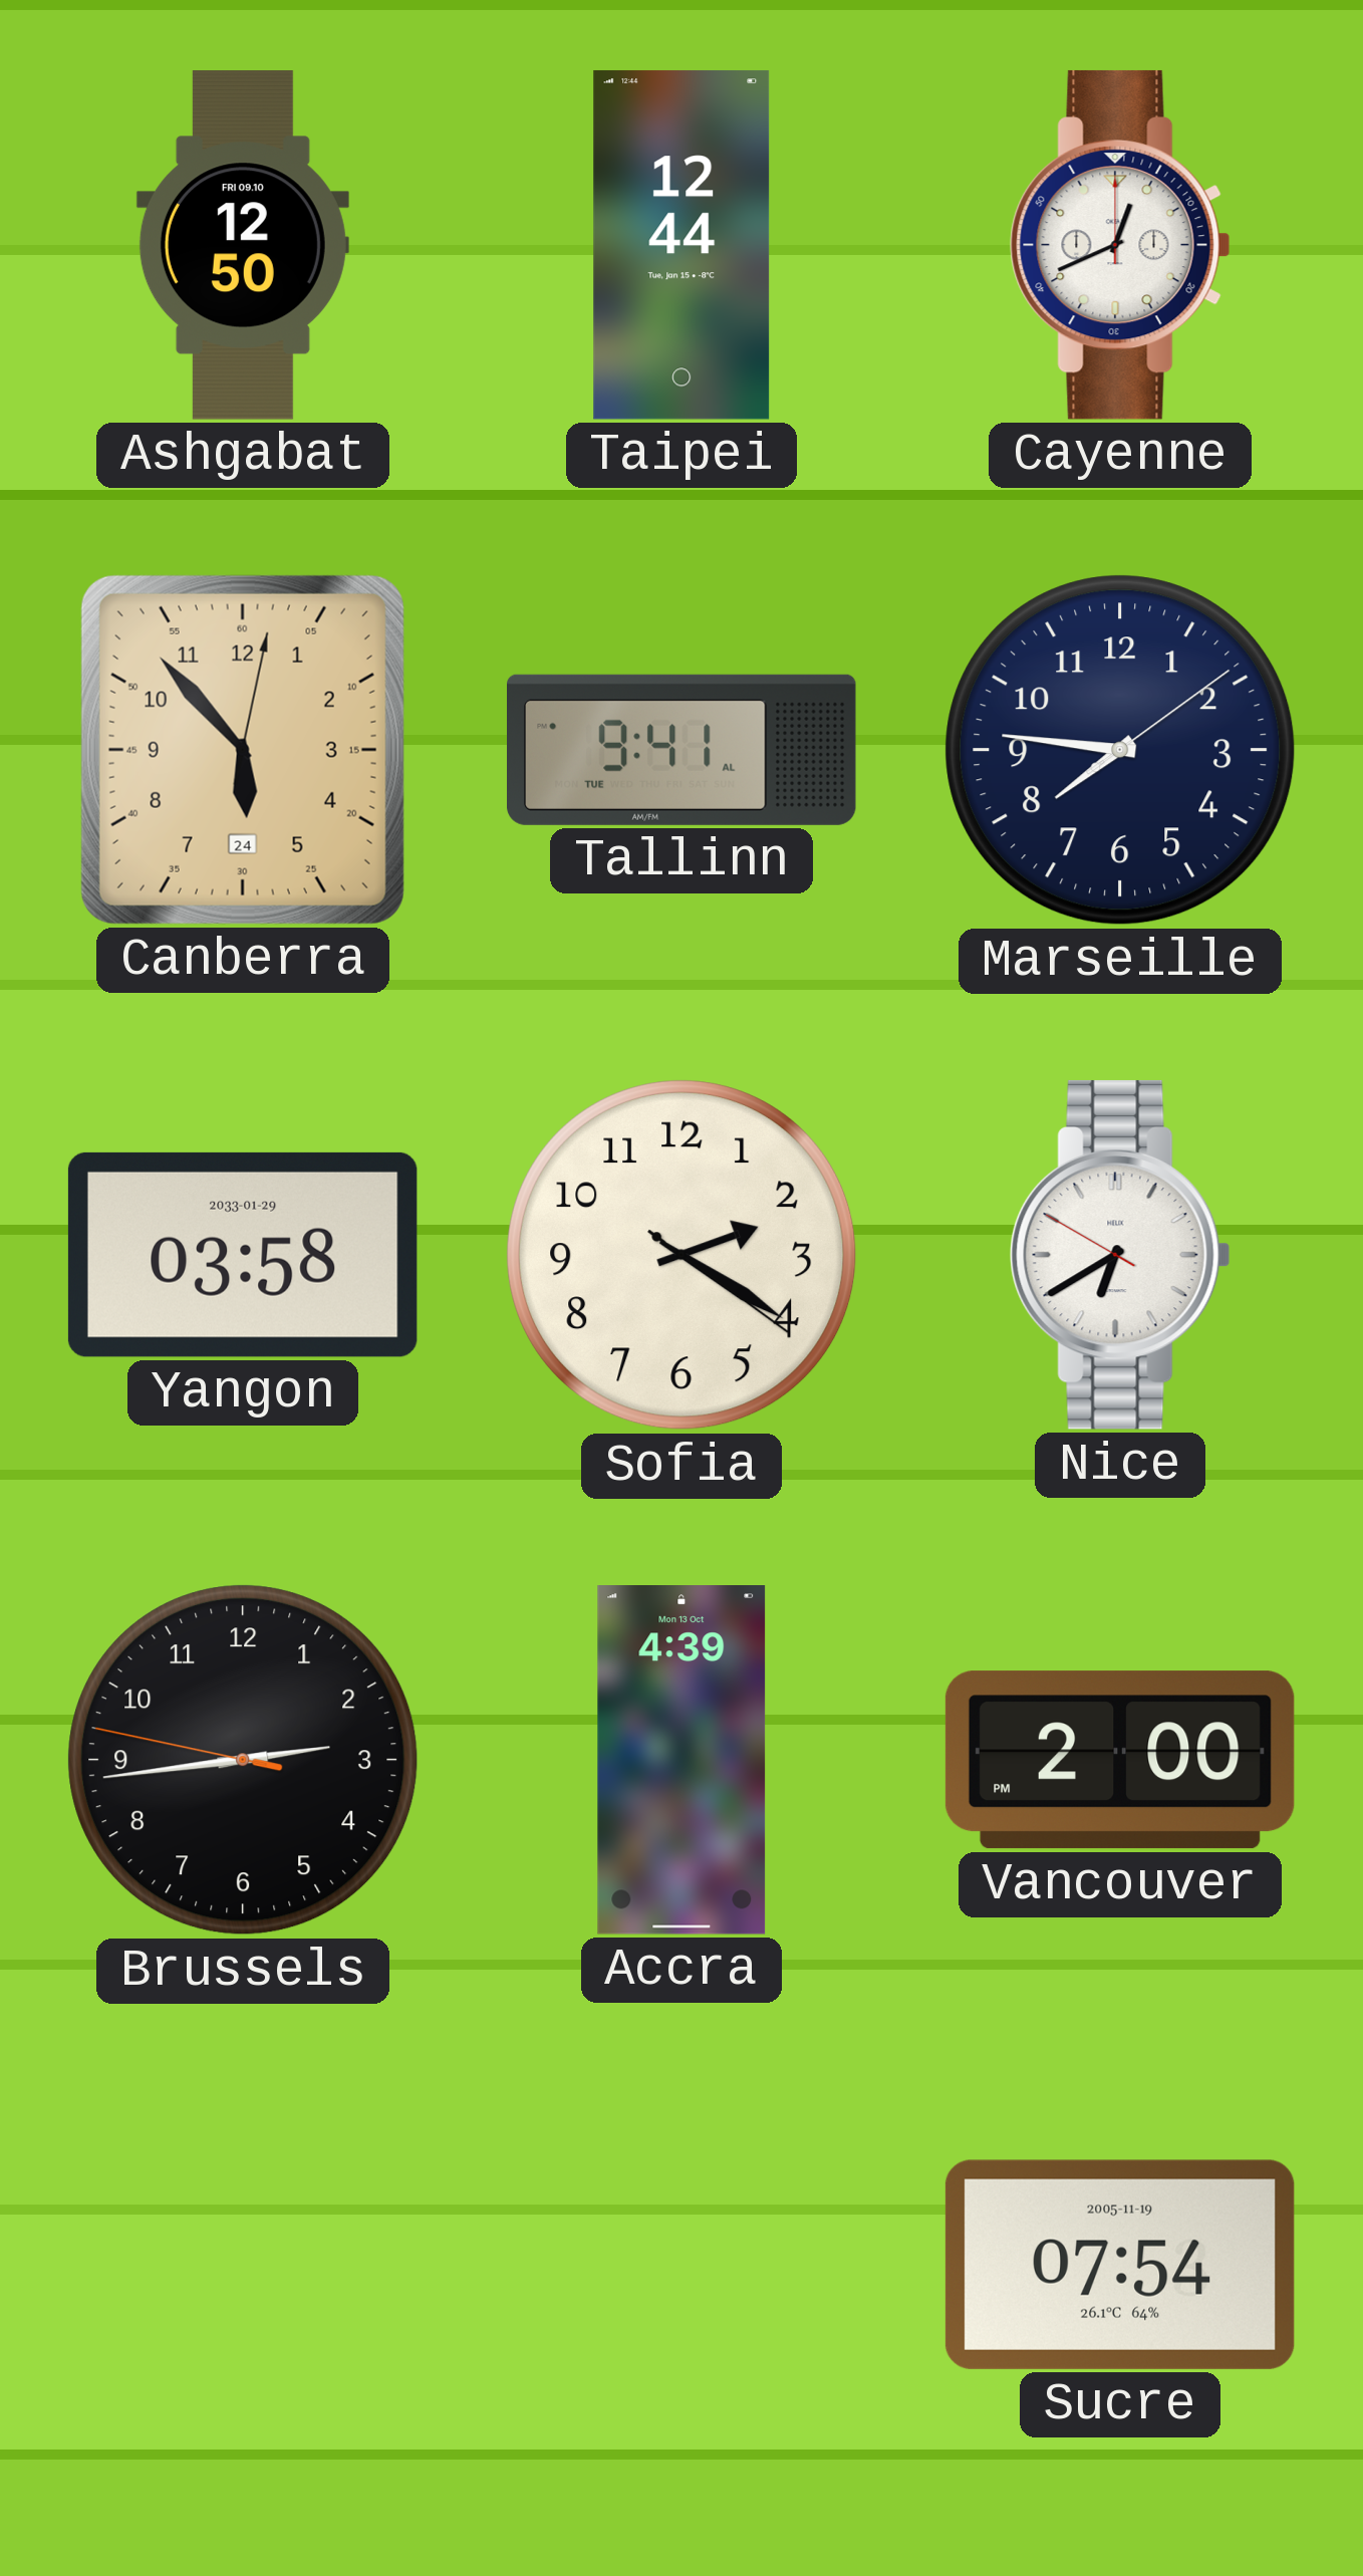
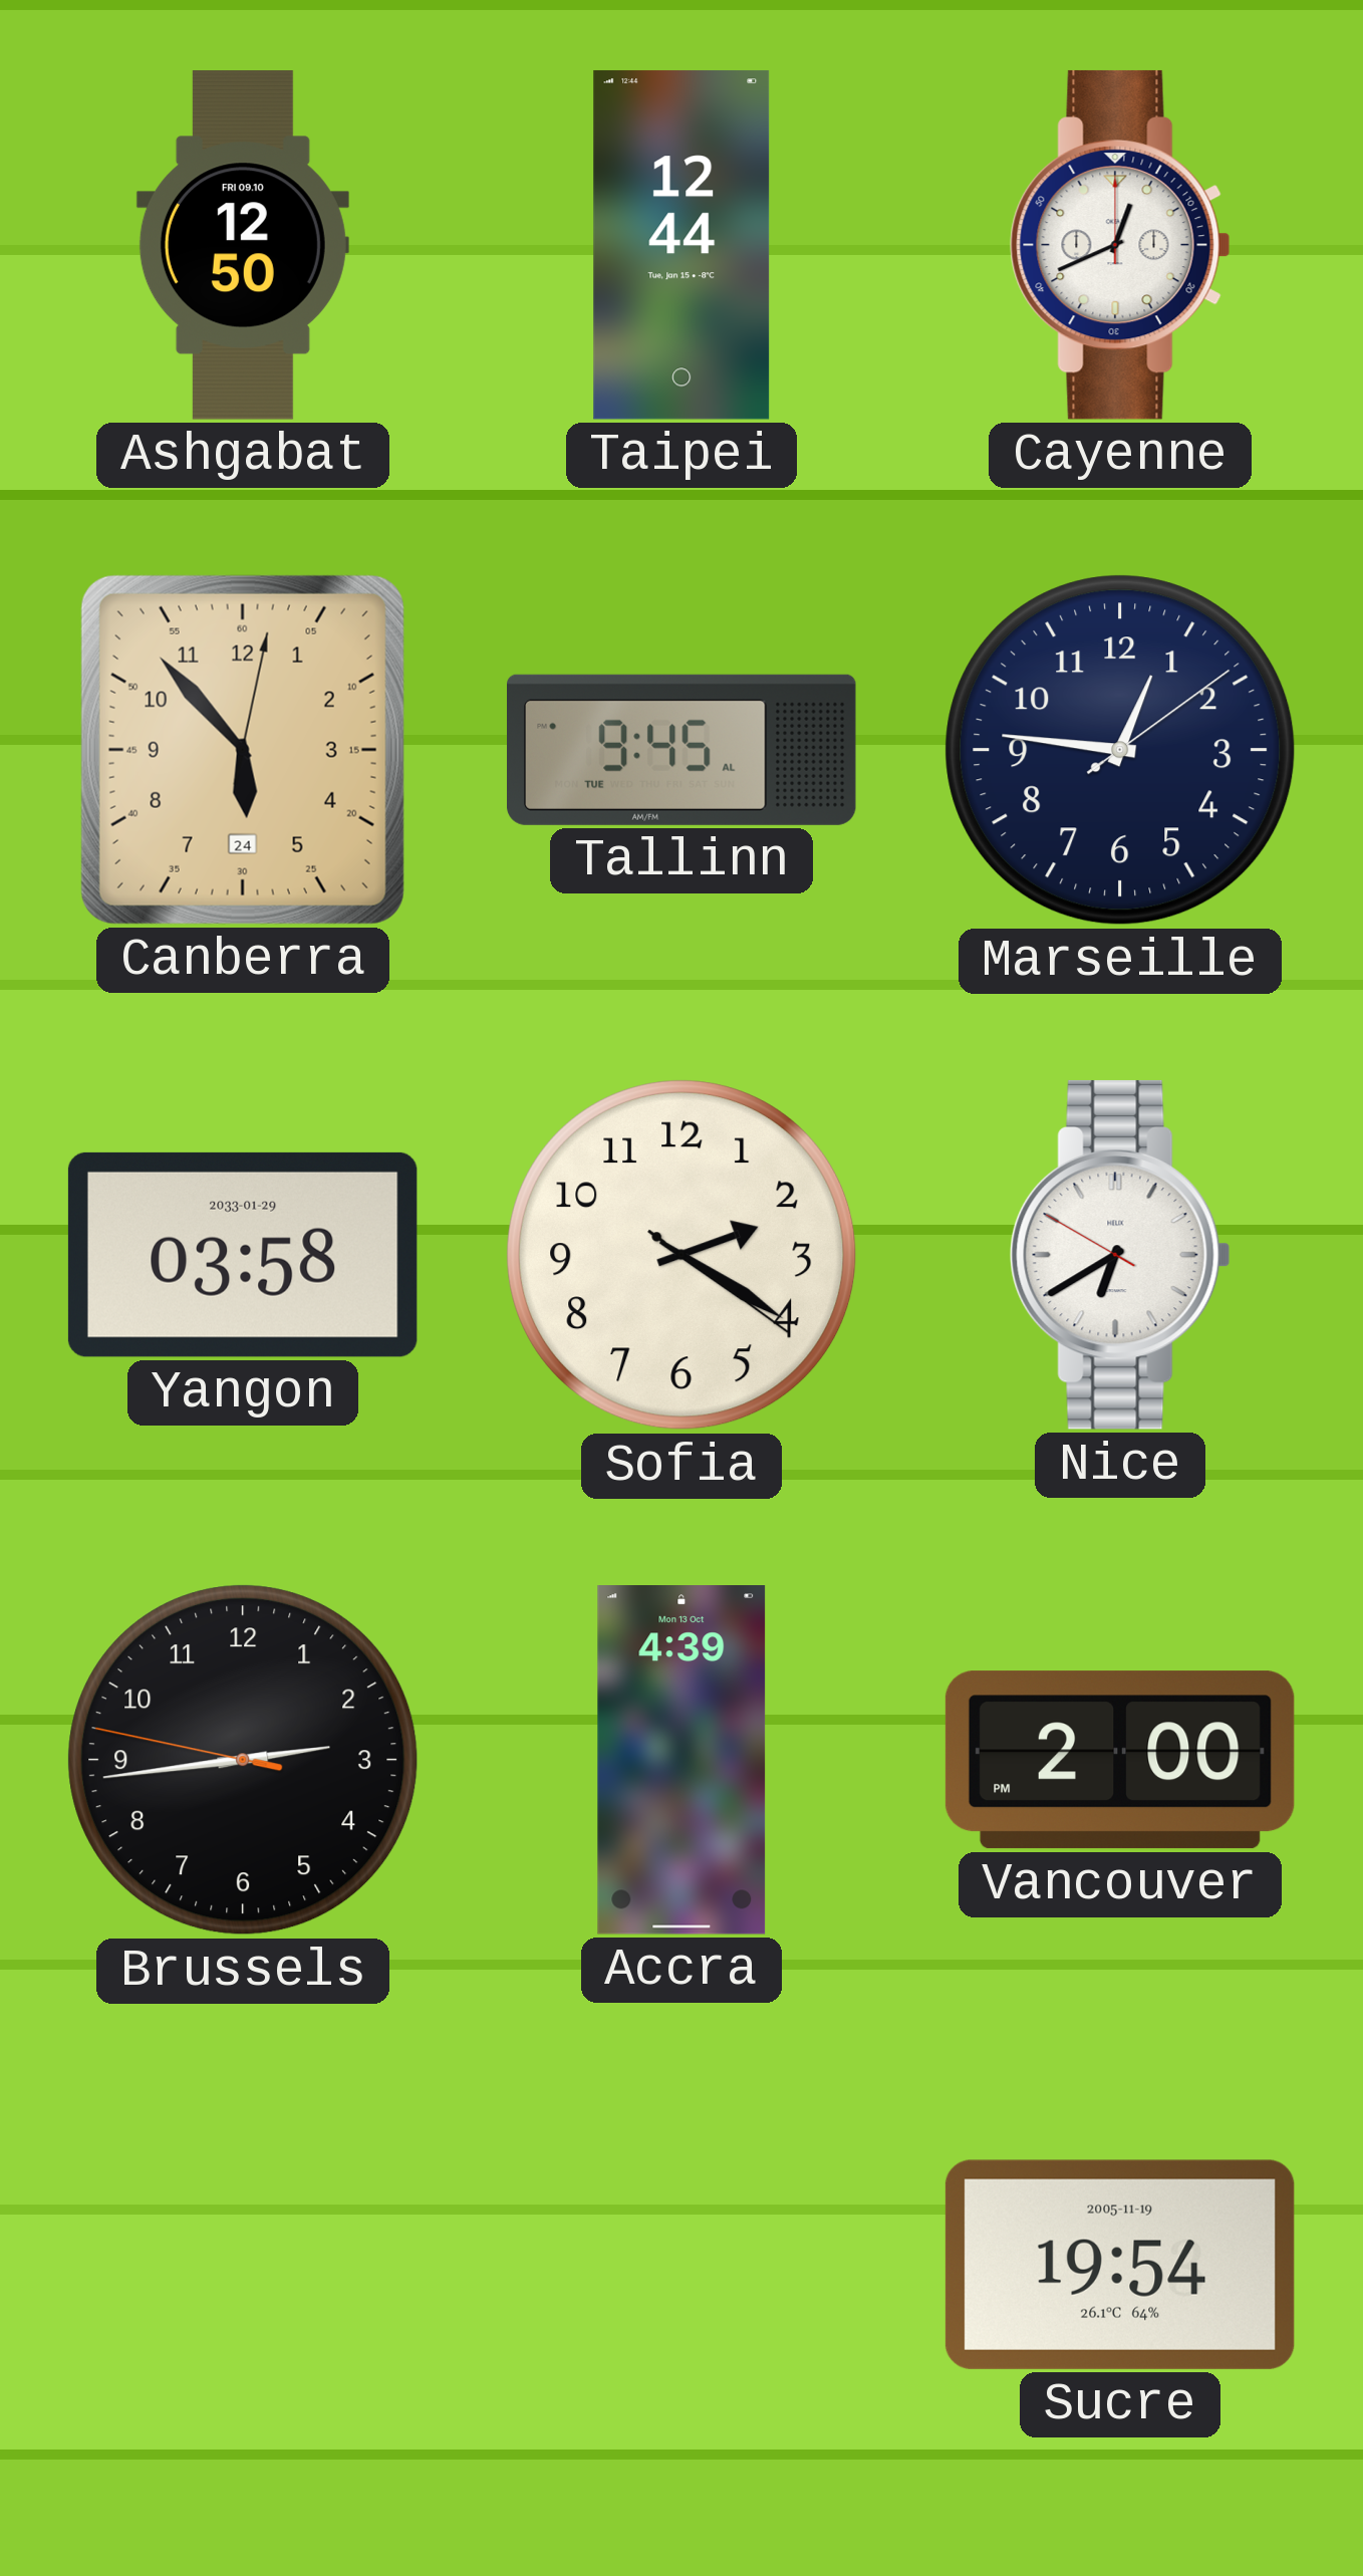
Tallinn: 9:41 -> 9:45
Marseille: 7:46 -> 12:46
Sucre: 07:54 -> 19:54
